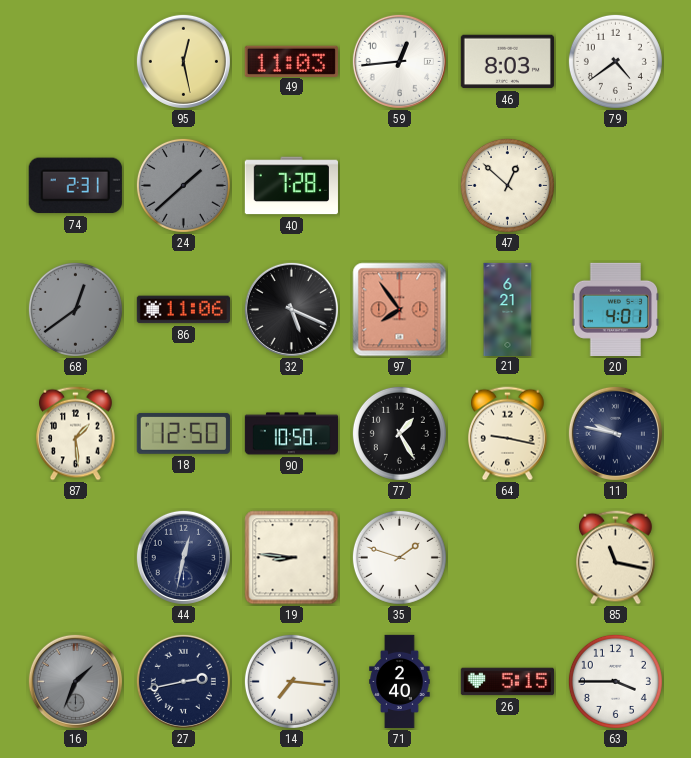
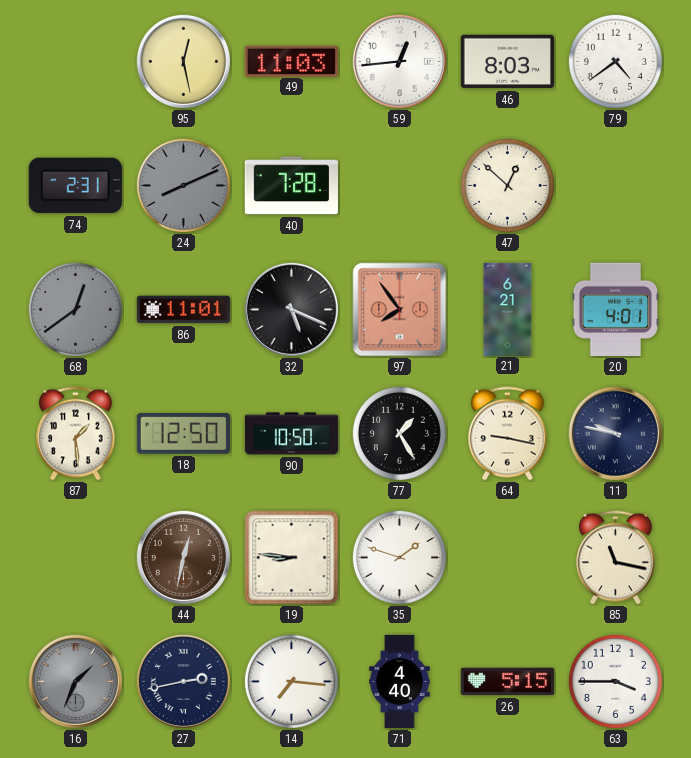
24: 1:38 -> 8:11
86: 11:06 -> 11:01
44 dial: navy -> brown
71: 2:40 -> 4:40
